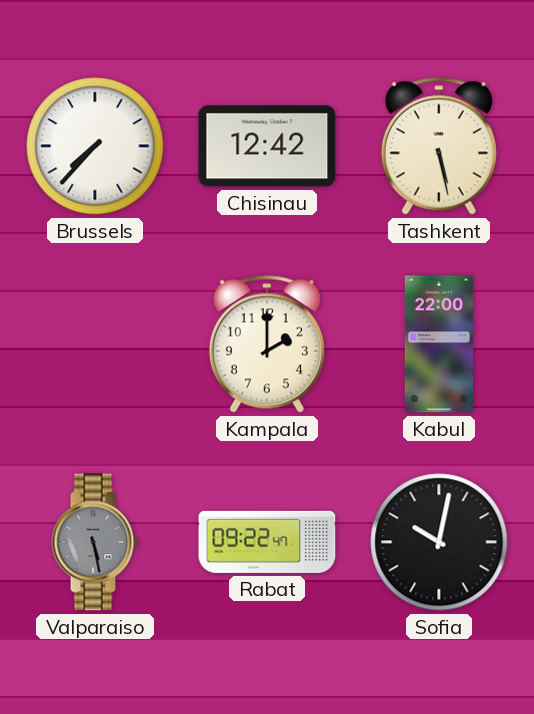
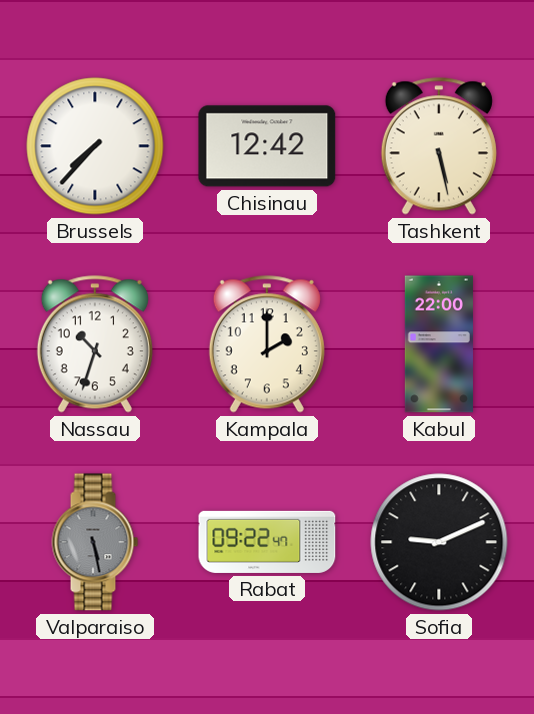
Nassau: none -> 10:33
Sofia: 10:02 -> 9:11
